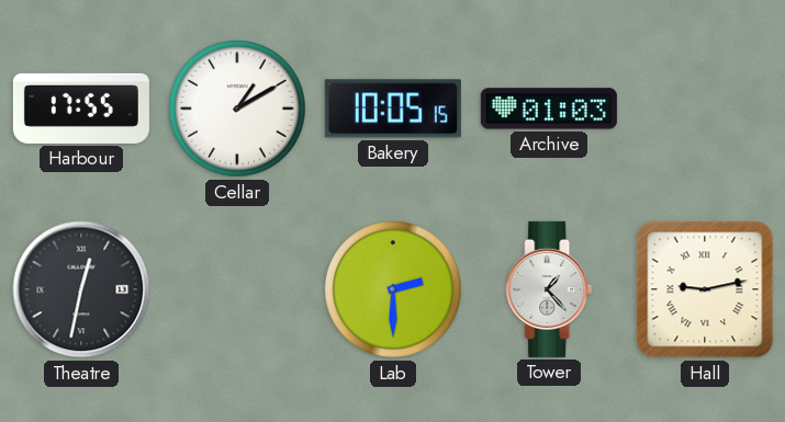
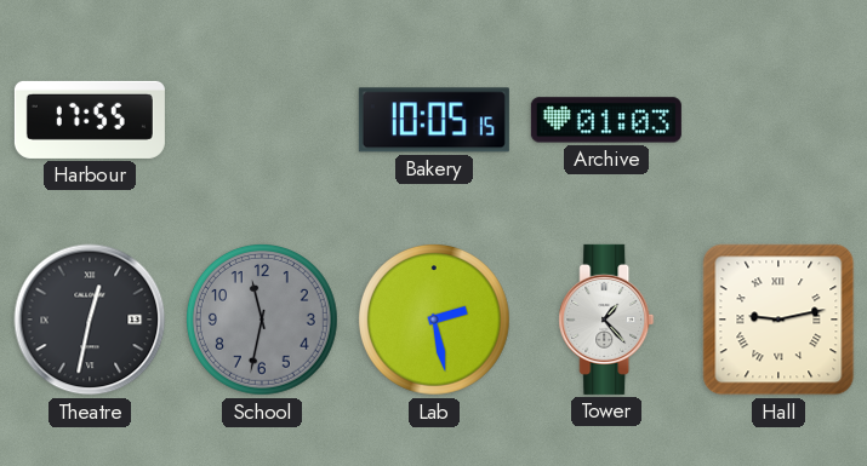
Cellar: 1:10 -> none
School: none -> 11:32
Lab: 2:30 -> 2:28
